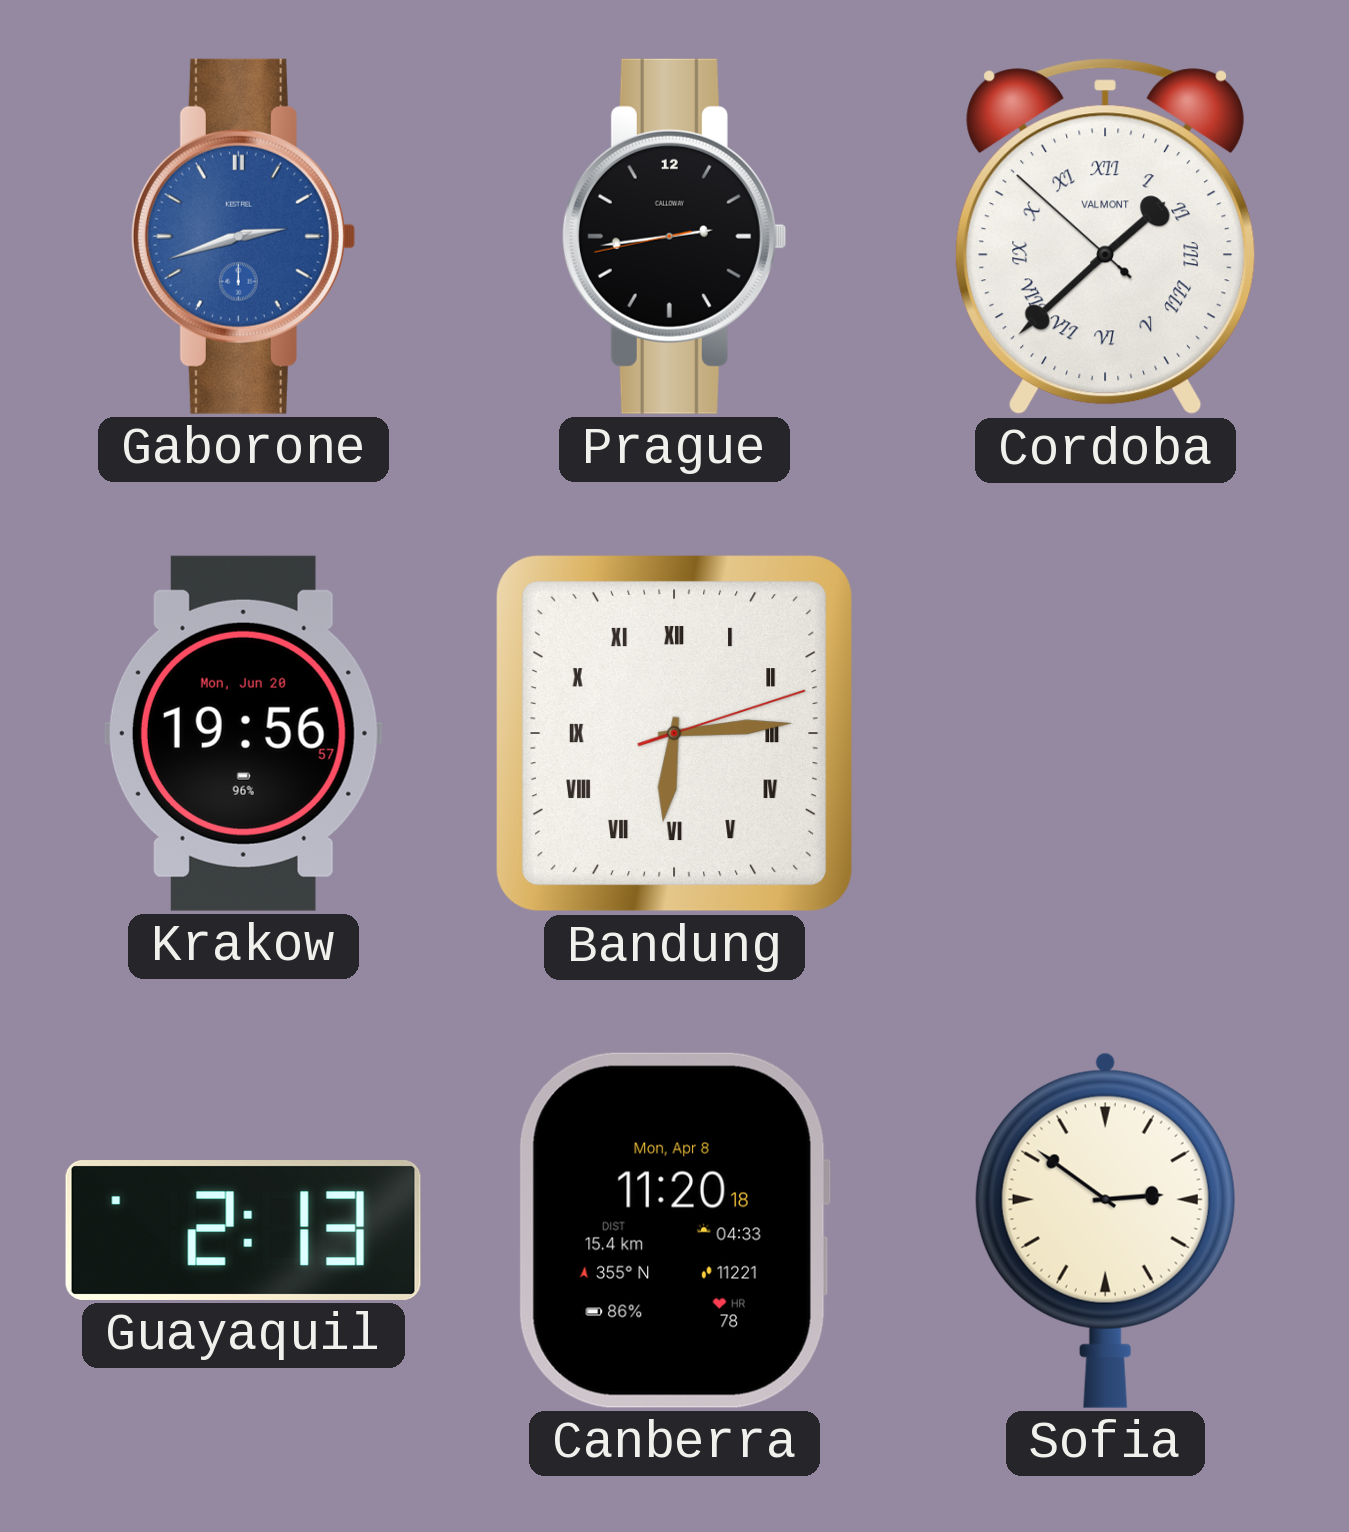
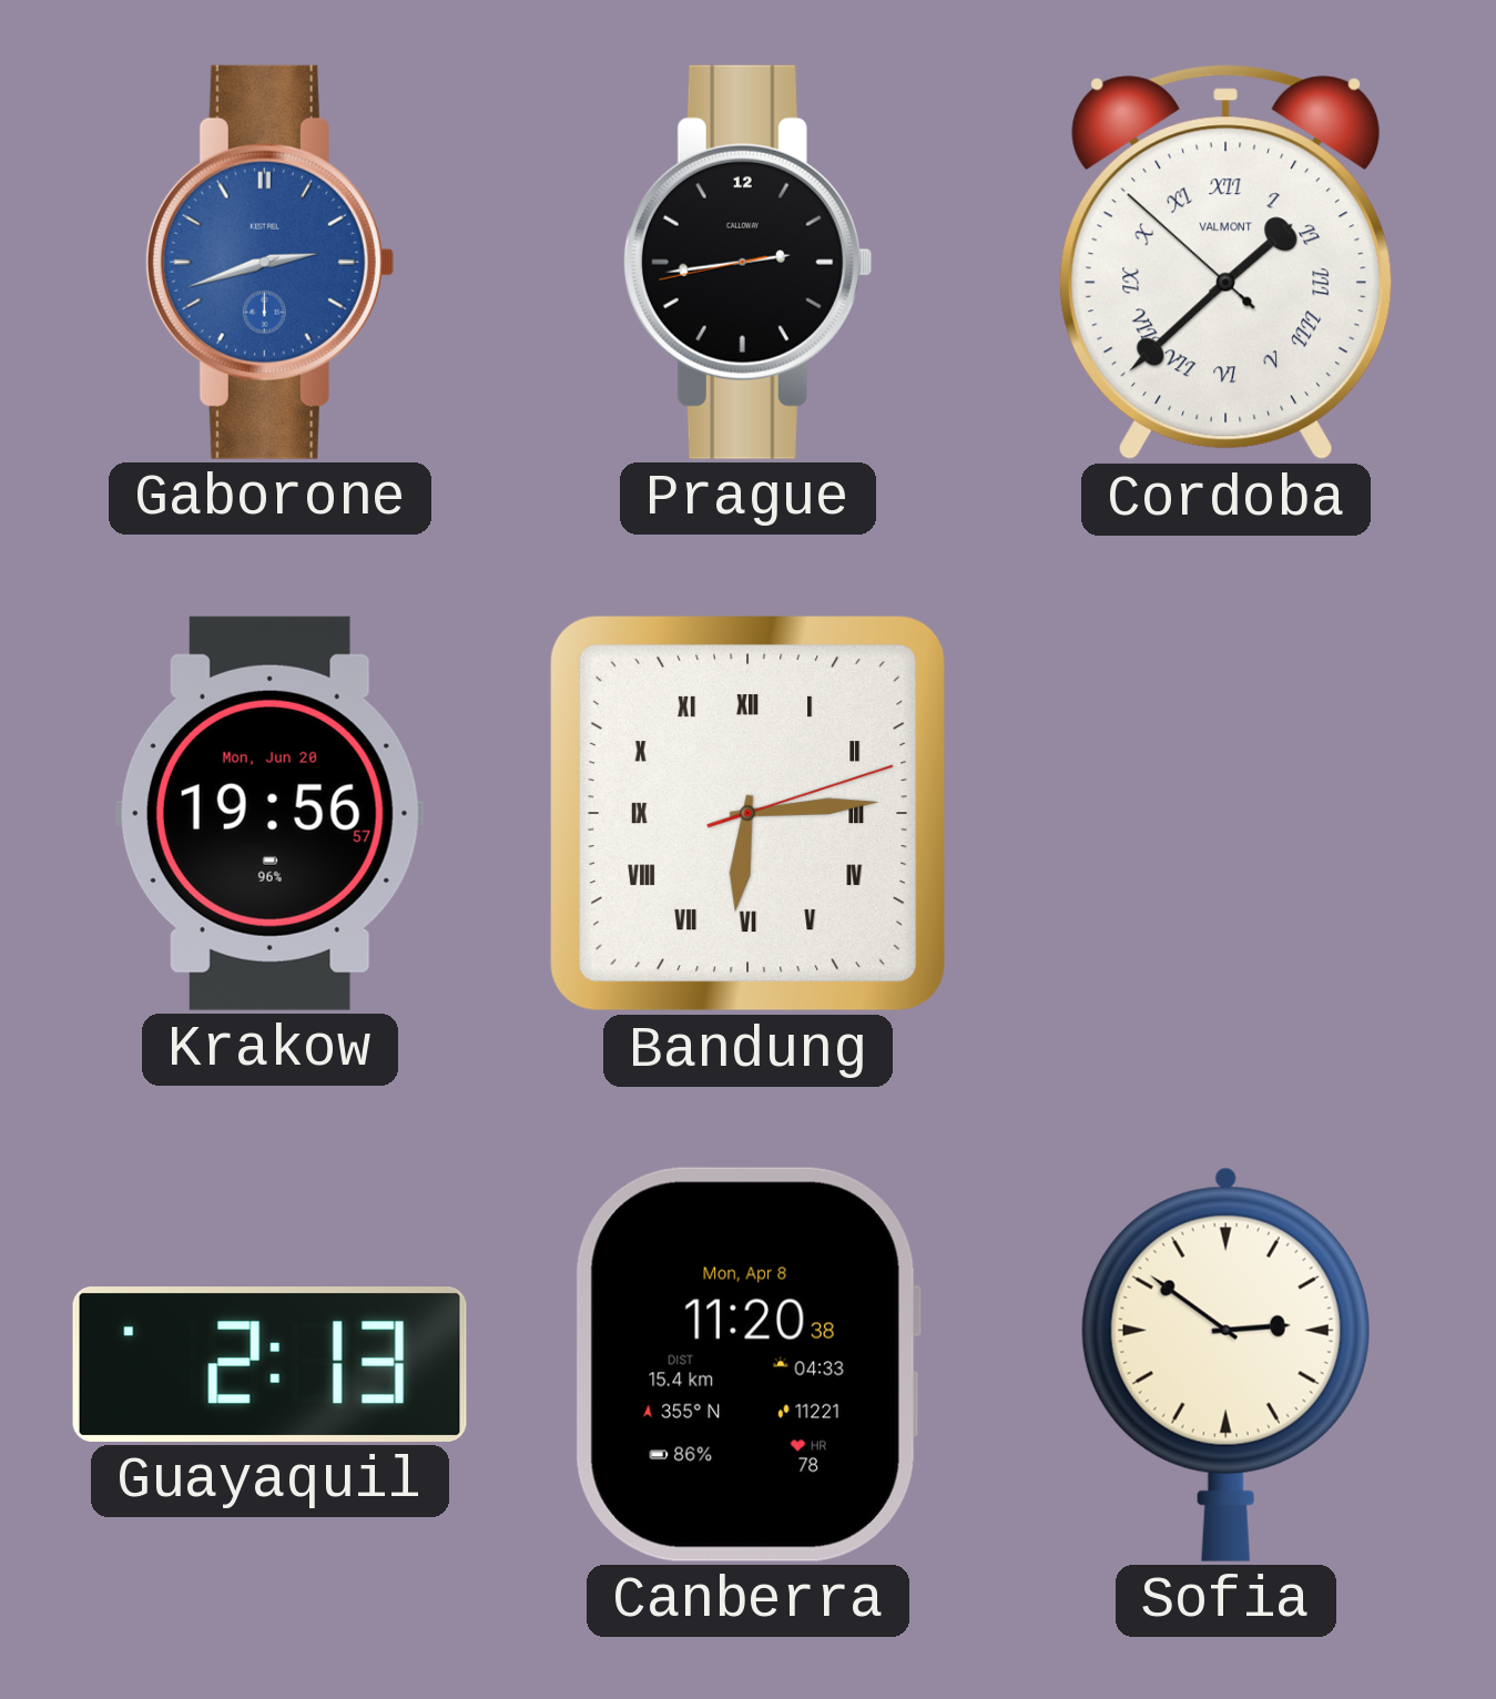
Canberra: 11:20:18 -> 11:20:38
